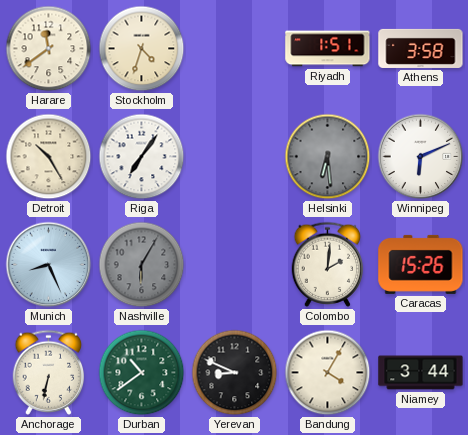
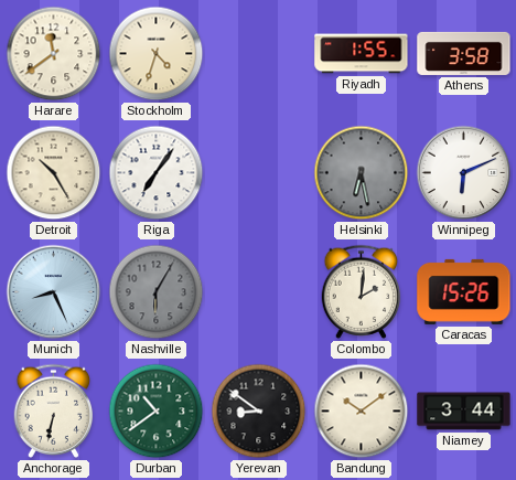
Riyadh: 1:51 -> 1:55
Helsinki: 6:29 -> 6:28
Yerevan: 8:49 -> 8:51
Bandung: 4:05 -> 10:09
